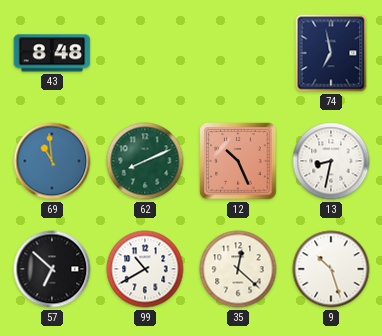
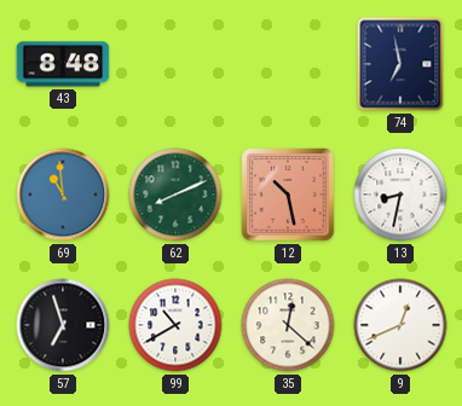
12: 10:26 -> 10:28
57: 6:52 -> 6:57
9: 10:27 -> 12:41
